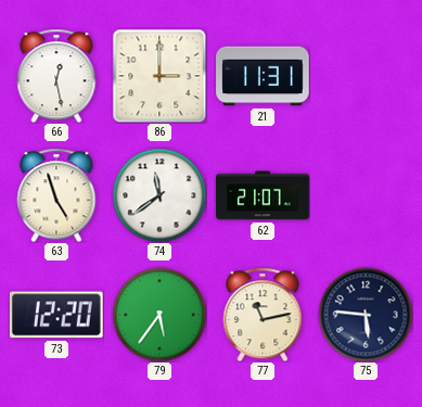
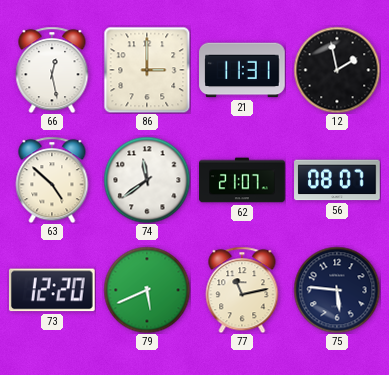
12: none -> 1:58
63: 4:57 -> 4:52
56: none -> 08:07
79: 5:36 -> 5:41
